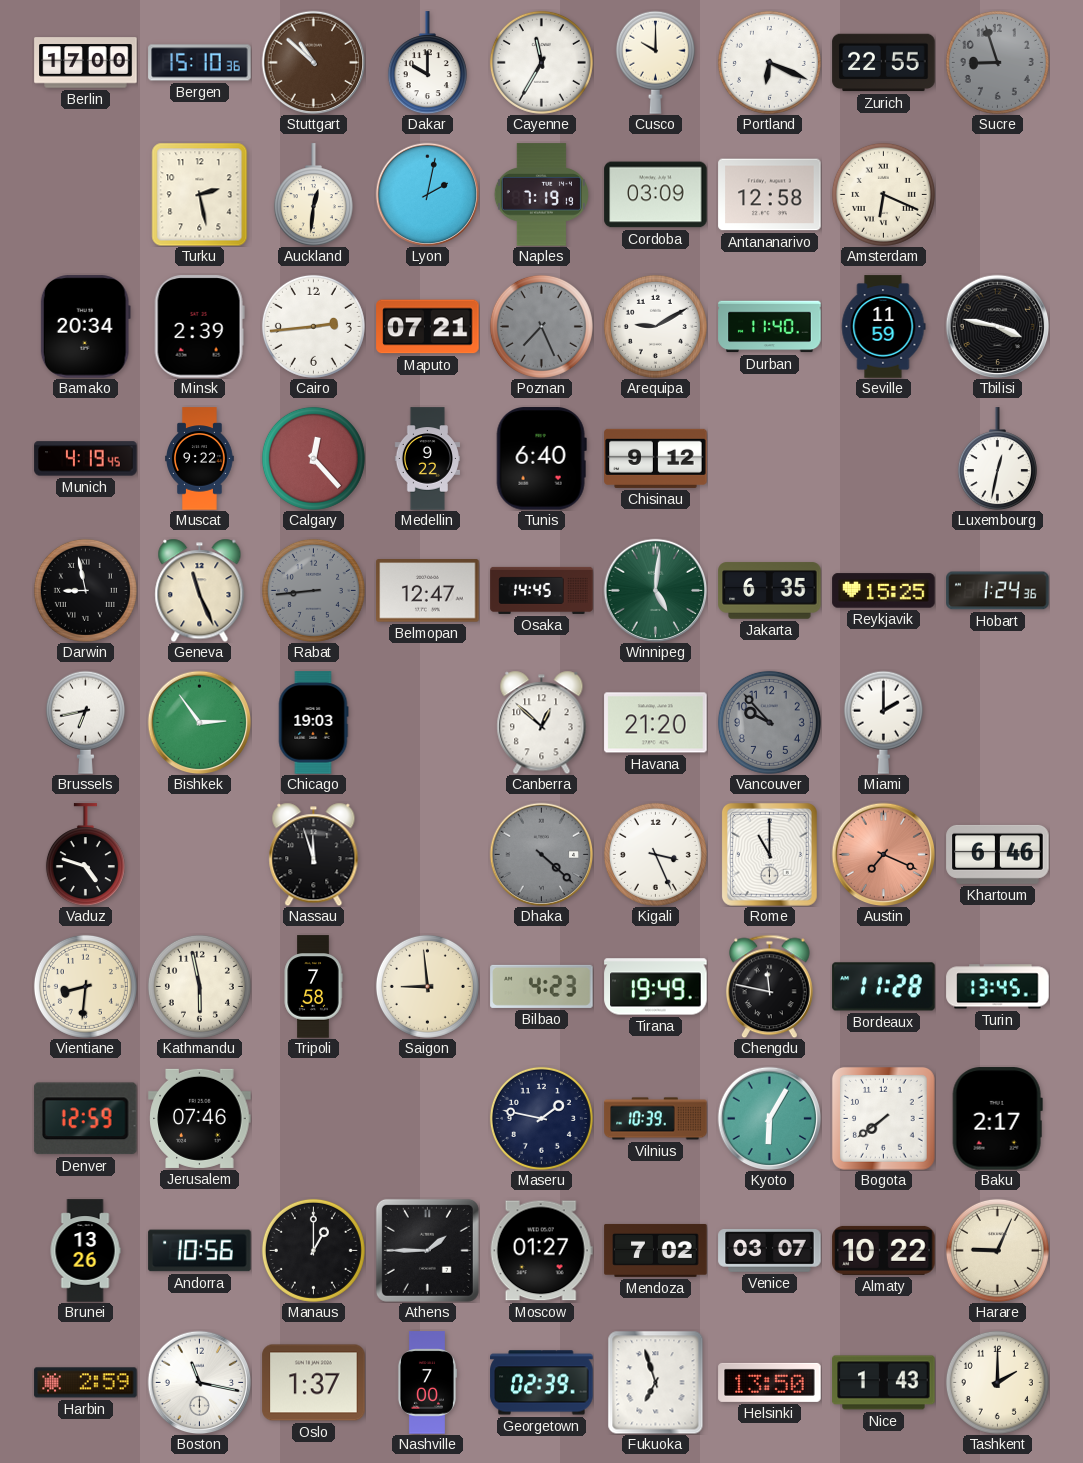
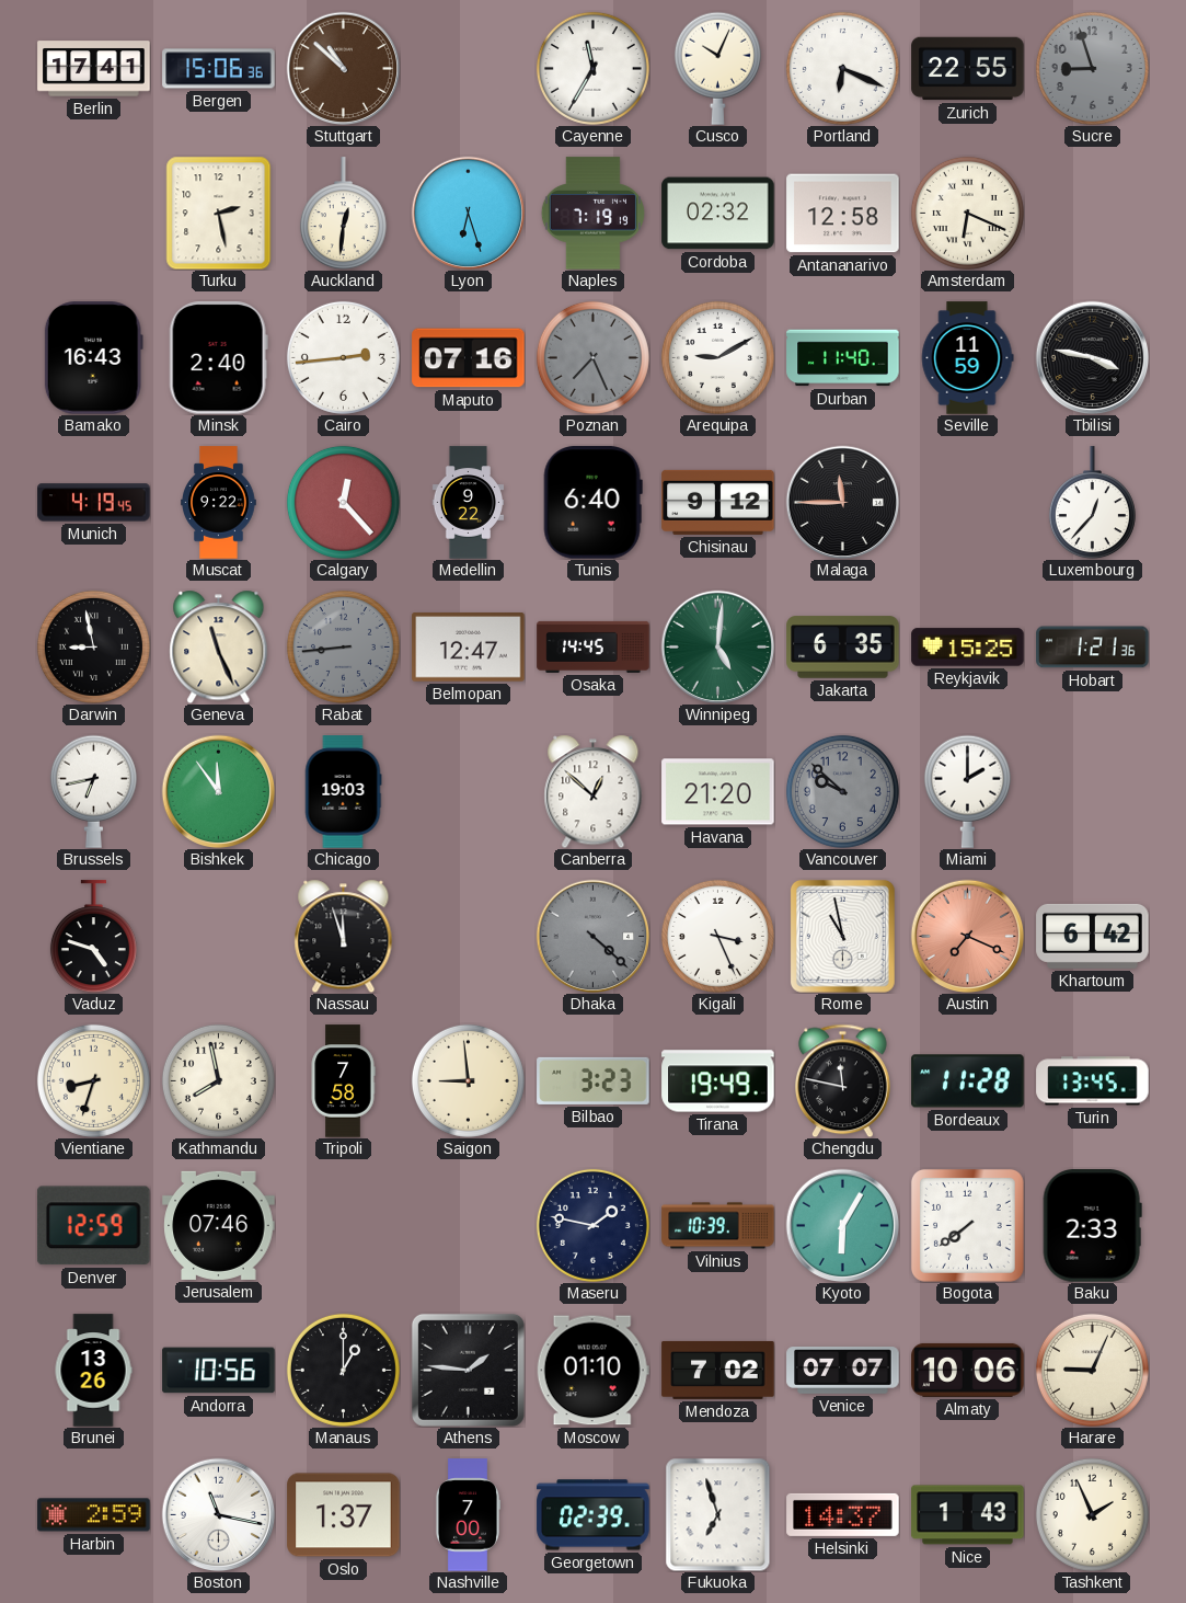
Berlin: 17:00 -> 17:41
Bergen: 15:10 -> 15:06
Dakar: 10:00 -> none
Cusco: 10:00 -> 10:04
Lyon: 2:02 -> 6:27
Cordoba: 03:09 -> 02:32
Bamako: 20:34 -> 16:43
Minsk: 2:39 -> 2:40
Maputo: 07:21 -> 07:16
Malaga: none -> 11:45
Luxembourg: 12:32 -> 12:37
Hobart: 1:24 -> 1:21
Bishkek: 2:54 -> 11:54
Vancouver: 9:53 -> 9:52
Rome: 11:00 -> 10:58
Khartoum: 6:46 -> 6:42
Vientiane: 8:31 -> 8:33
Kathmandu: 5:58 -> 7:58
Bilbao: 4:23 -> 3:23
Baku: 2:17 -> 2:33
Athens: 1:45 -> 1:46
Moscow: 01:27 -> 01:10
Venice: 03:07 -> 07:07
Almaty: 10:22 -> 10:06
Helsinki: 13:50 -> 14:37
Tashkent: 2:00 -> 1:56
